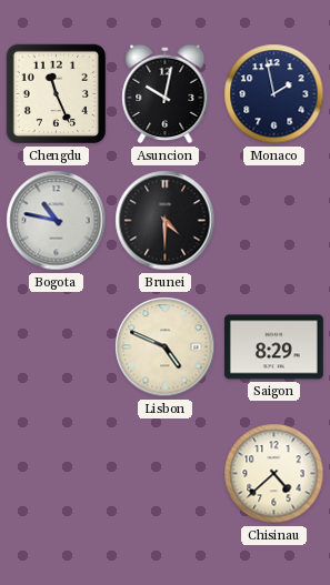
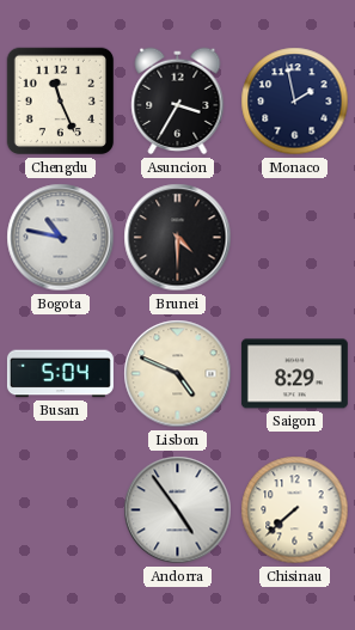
Asuncion: 10:02 -> 3:35
Busan: none -> 5:04
Andorra: none -> 4:54
Chisinau: 4:38 -> 7:38
